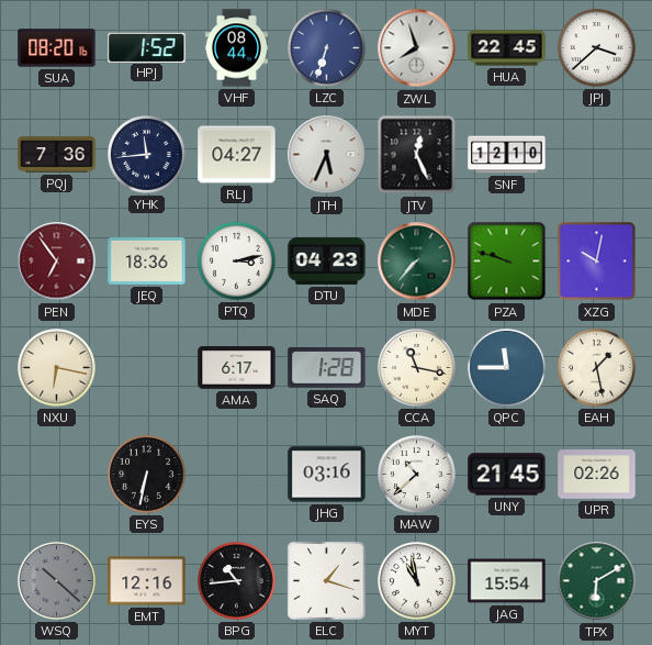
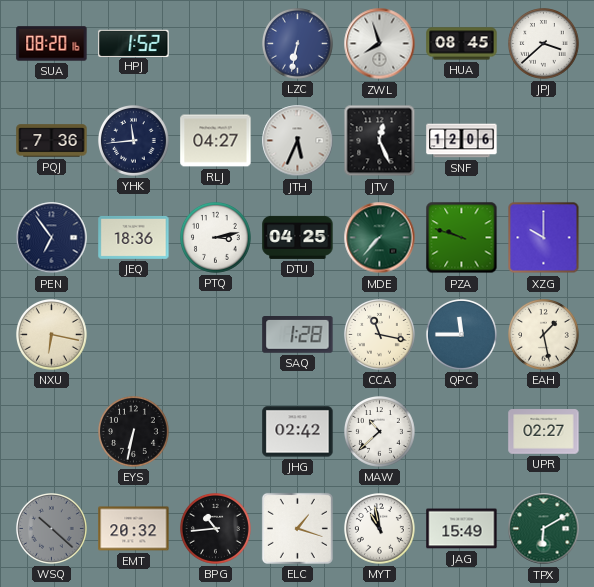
VHF: 08:44 -> none
LZC: 6:33 -> 6:32
HUA: 22:45 -> 08:45
SNF: 12:10 -> 12:06
PEN dial: burgundy -> navy
DTU: 04:23 -> 04:25
XZG: 10:02 -> 10:00
AMA: 6:17 -> none
JHG: 03:16 -> 02:42
UNY: 21:45 -> none
UPR: 02:26 -> 02:27
EMT: 12:16 -> 20:32
JAG: 15:54 -> 15:49
